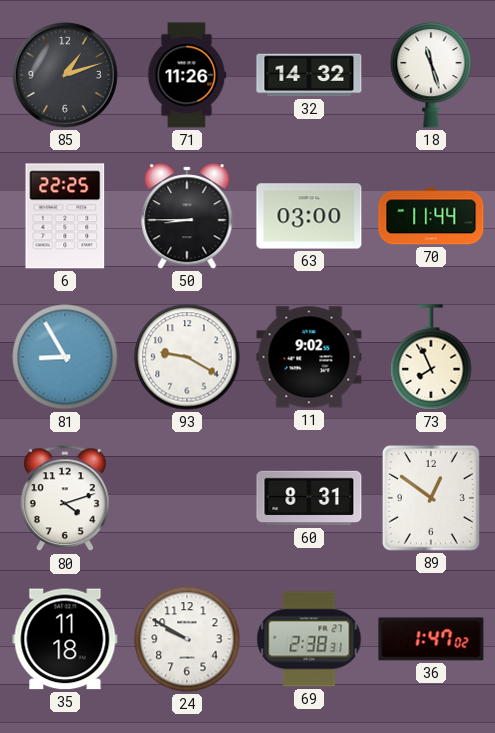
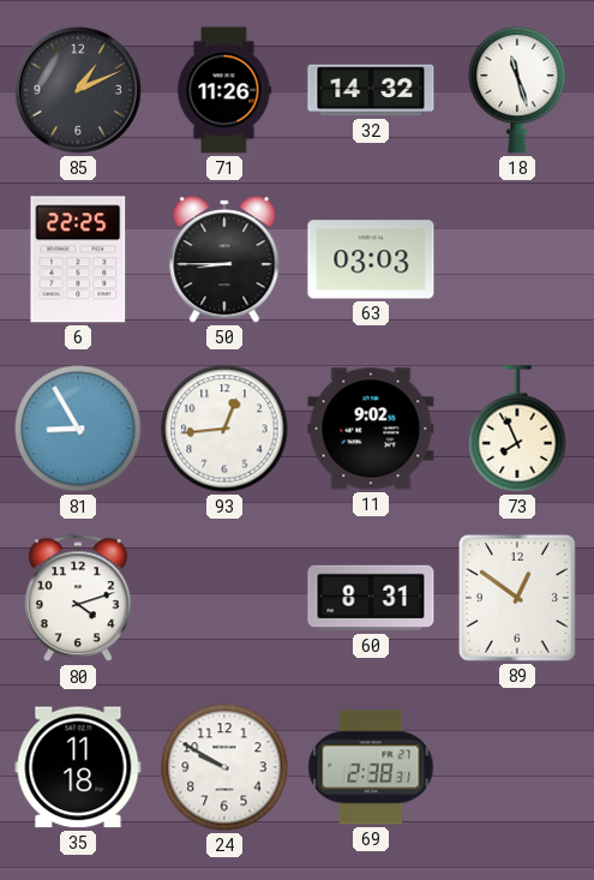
85: 1:12 -> 1:11
63: 03:00 -> 03:03
70: 11:44 -> none
93: 9:20 -> 12:44
36: 1:47 -> none
